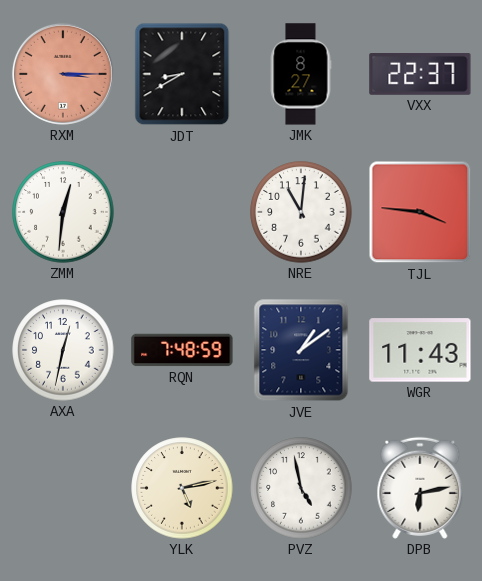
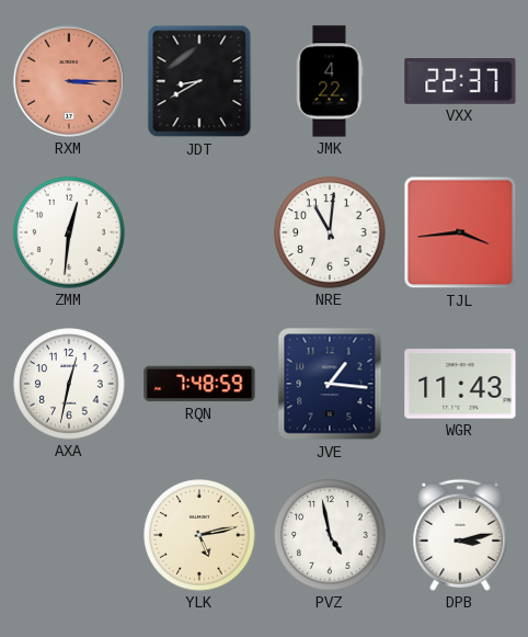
JMK: 8:27 -> 4:22
TJL: 3:46 -> 3:44
JVE: 1:09 -> 1:16
DPB: 6:13 -> 3:13
